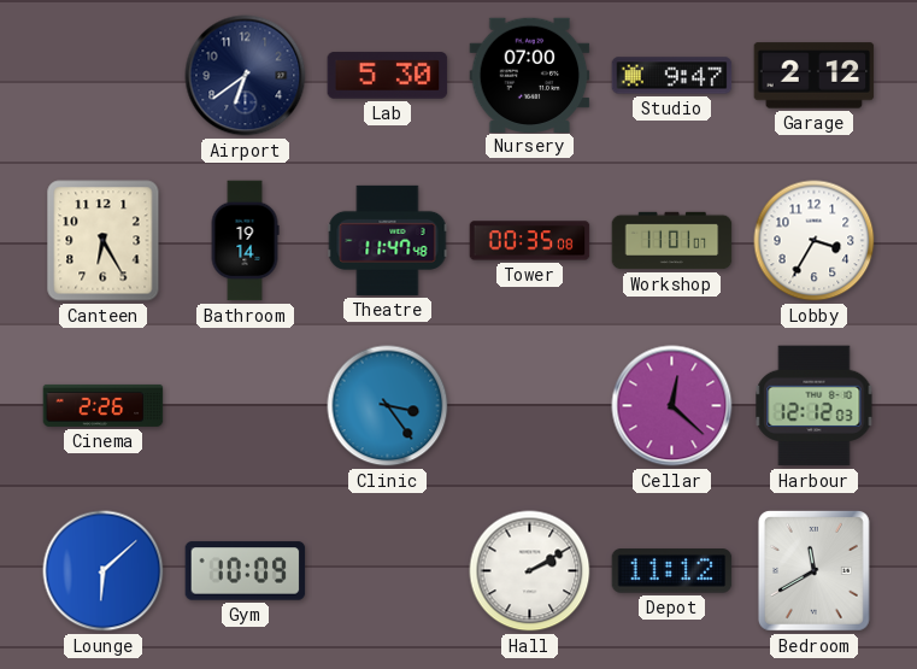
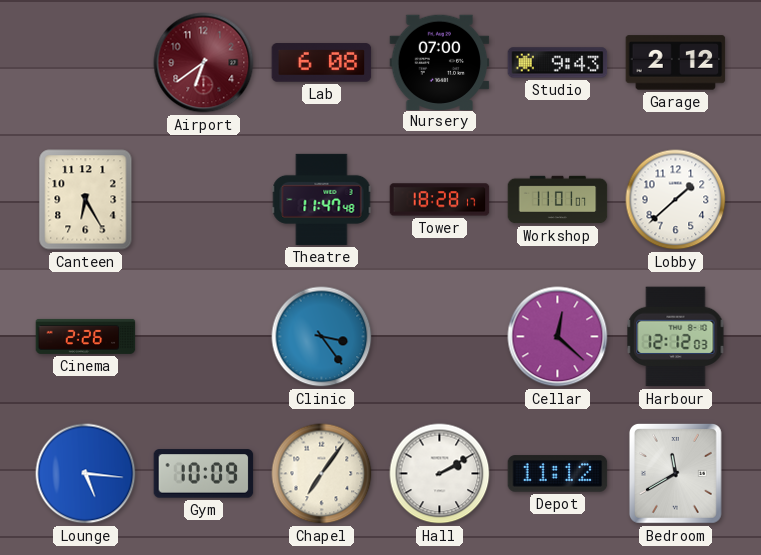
Airport dial: navy -> burgundy
Lab: 5:30 -> 6:08
Studio: 9:47 -> 9:43
Bathroom: 19:14 -> none
Tower: 00:35 -> 18:28
Lobby: 3:35 -> 1:38
Lounge: 6:08 -> 5:16
Chapel: none -> 7:06
